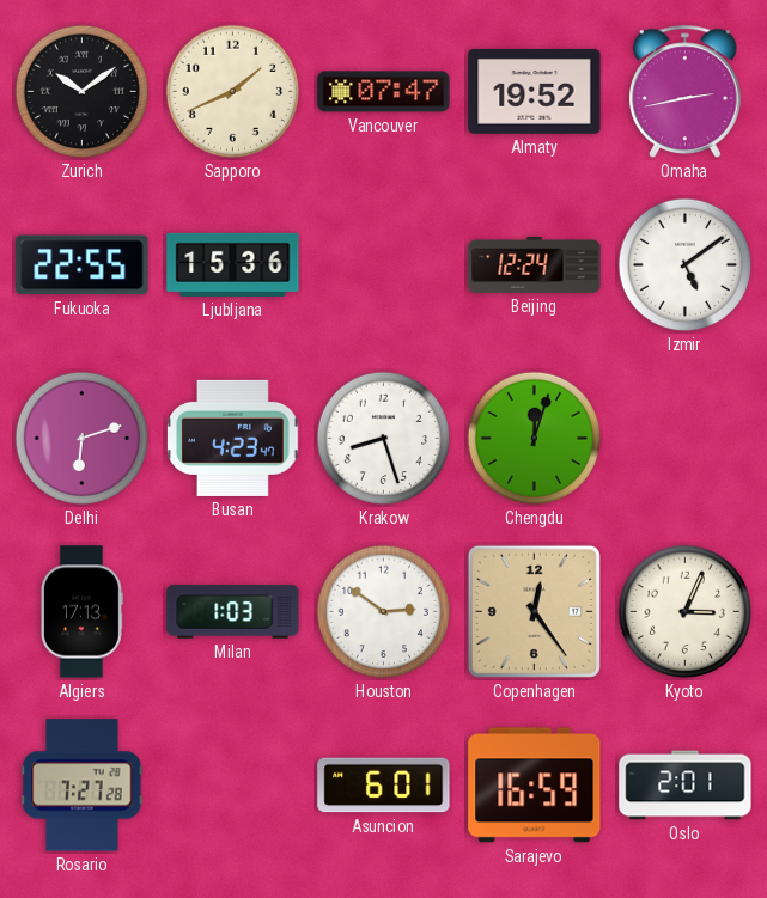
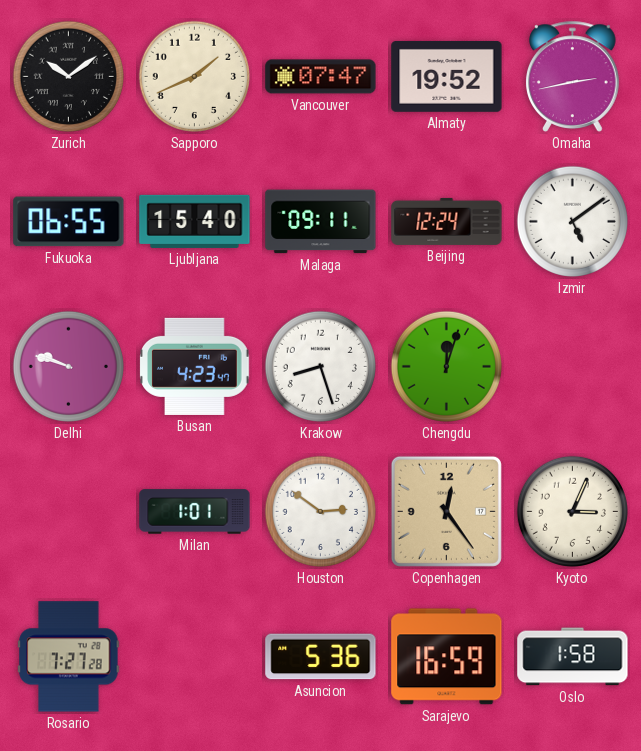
Fukuoka: 22:55 -> 06:55
Ljubljana: 15:36 -> 15:40
Malaga: none -> 09:11
Delhi: 6:12 -> 9:48
Algiers: 17:13 -> none
Milan: 1:03 -> 1:01
Asuncion: 6:01 -> 5:36
Oslo: 2:01 -> 1:58
